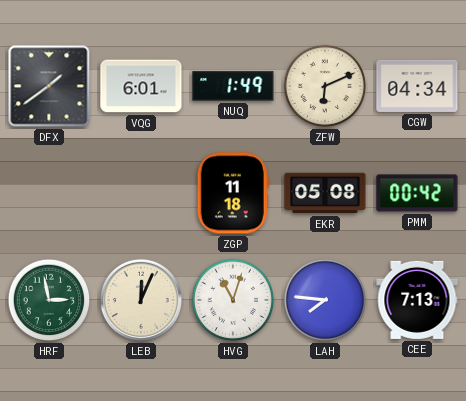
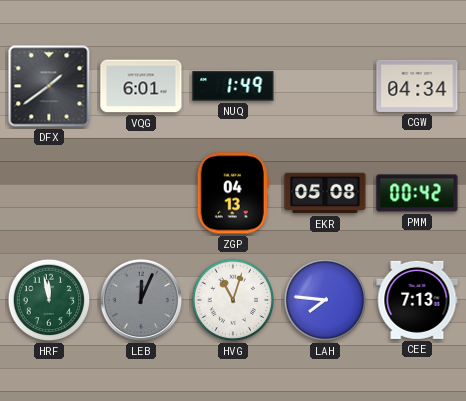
ZFW: 6:11 -> none
ZGP: 11:18 -> 04:13
HRF: 2:58 -> 11:58
LEB dial: cream -> grey
